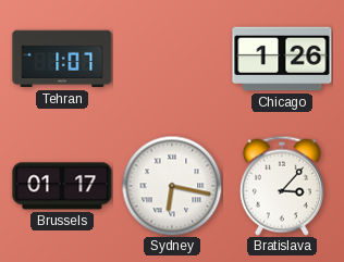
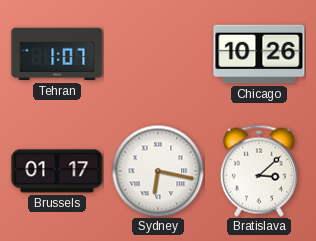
Chicago: 1:26 -> 10:26
Bratislava: 3:07 -> 3:08
